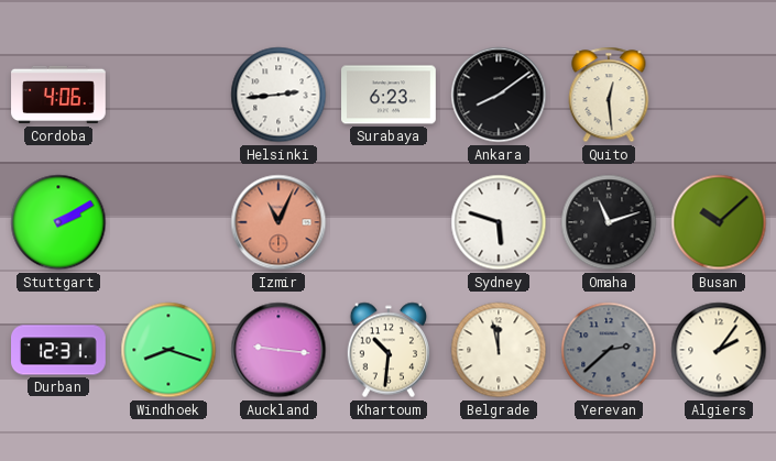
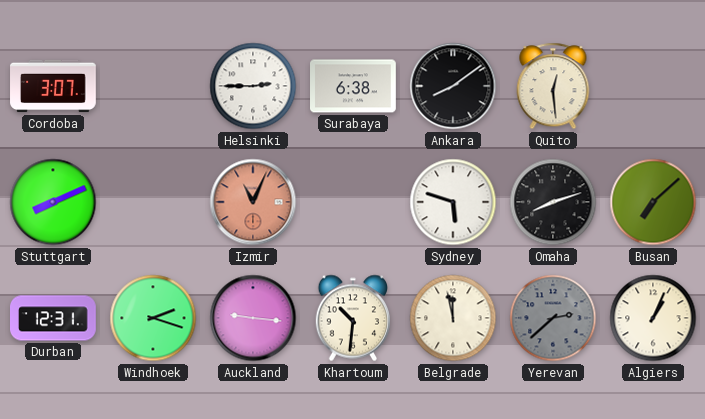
Cordoba: 4:06 -> 3:07
Helsinki: 2:44 -> 2:45
Surabaya: 6:23 -> 6:38
Stuttgart: 2:10 -> 8:11
Omaha: 11:12 -> 8:12
Busan: 10:08 -> 7:08
Windhoek: 8:18 -> 2:18
Algiers: 2:06 -> 1:04
